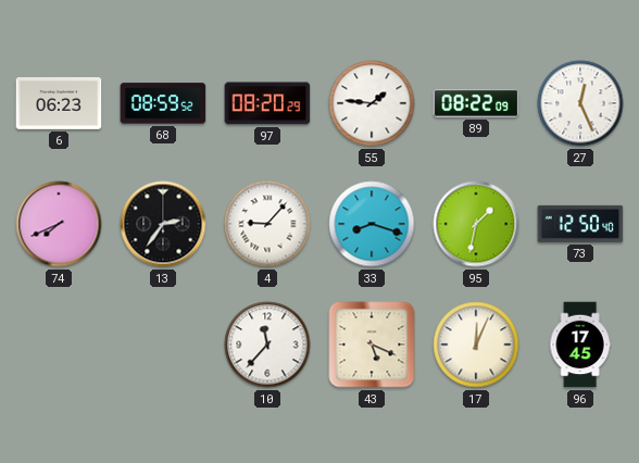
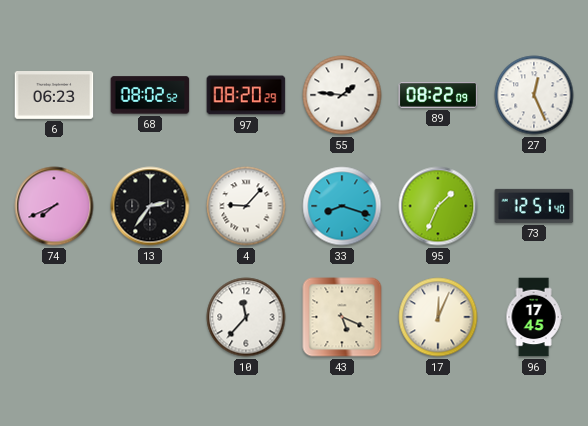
68: 08:59 -> 08:02
95: 1:32 -> 1:34
73: 12:50 -> 12:51
